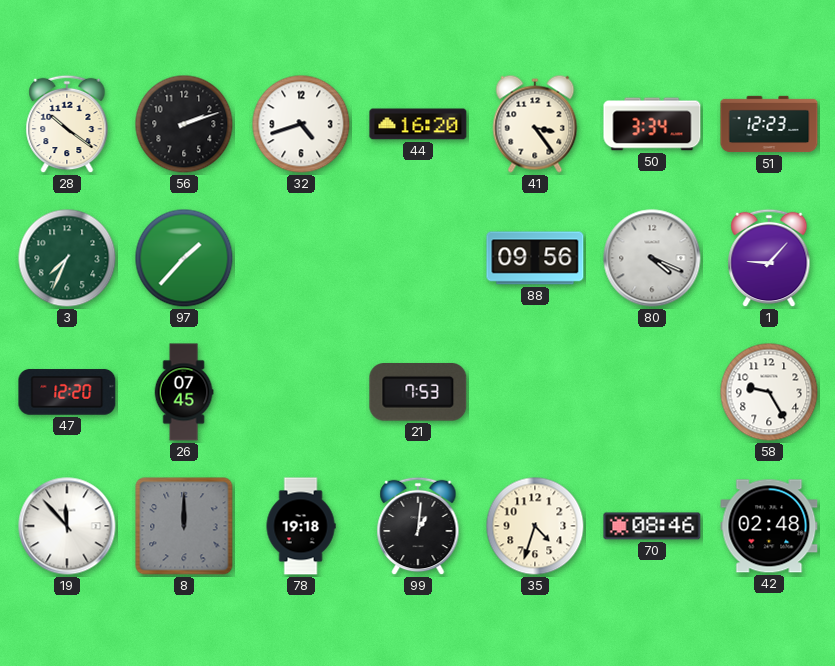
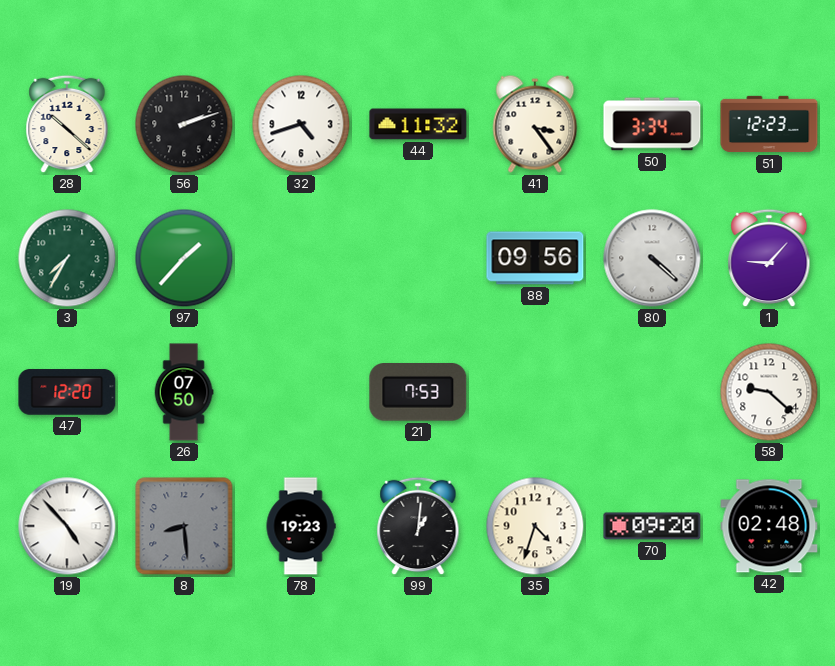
28: 10:21 -> 10:22
44: 16:20 -> 11:32
3: 7:34 -> 7:35
80: 4:19 -> 4:22
26: 07:45 -> 07:50
58: 9:25 -> 9:22
19: 11:53 -> 4:53
8: 12:00 -> 8:29
78: 19:18 -> 19:23
70: 08:46 -> 09:20
